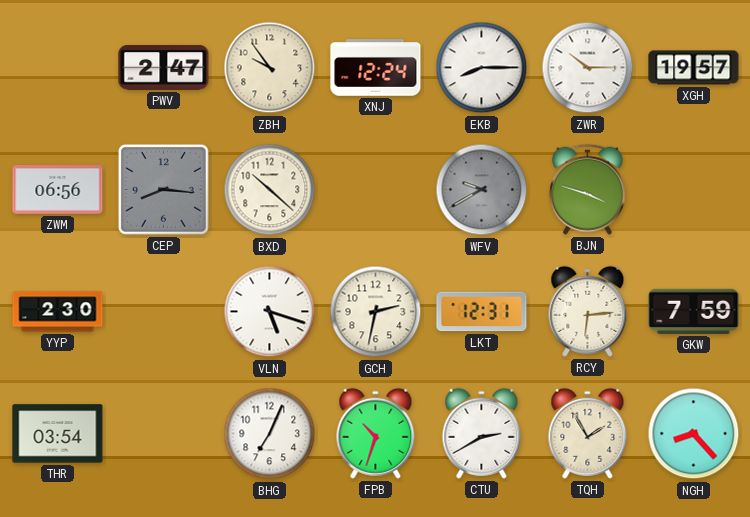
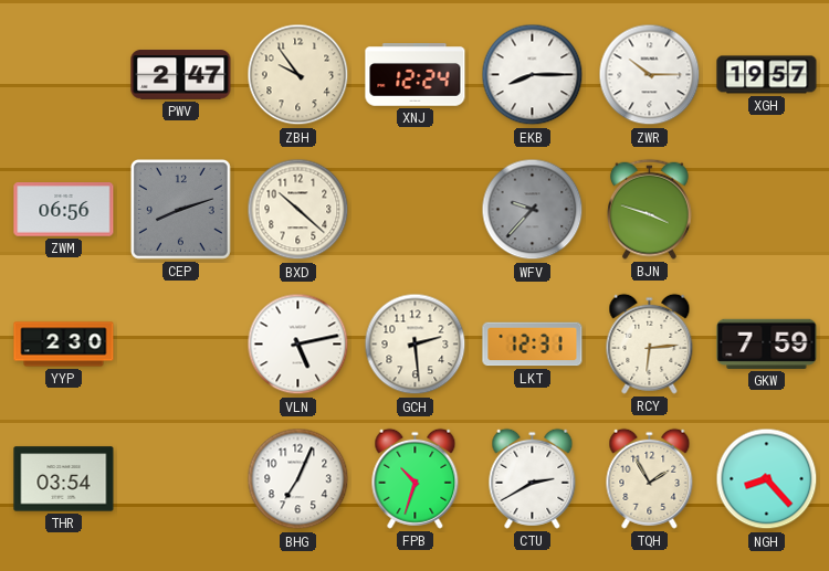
CEP: 8:16 -> 8:12
WFV: 9:40 -> 9:37
VLN: 5:18 -> 5:13
GCH: 2:32 -> 2:29
